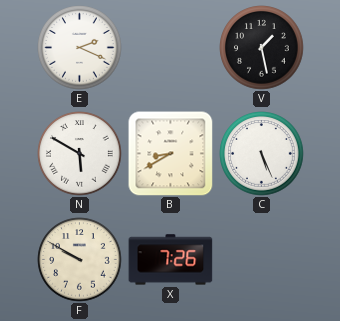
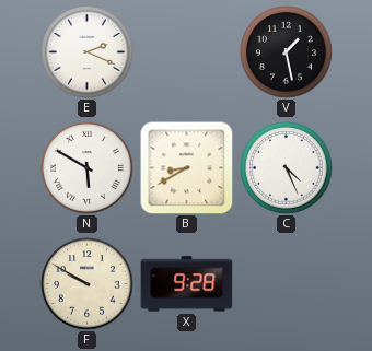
C: 5:26 -> 4:26
X: 7:26 -> 9:28
